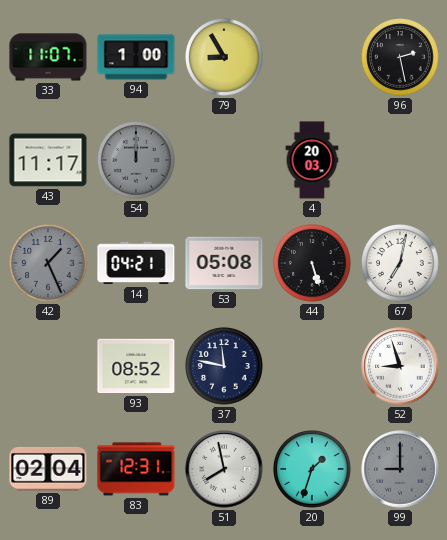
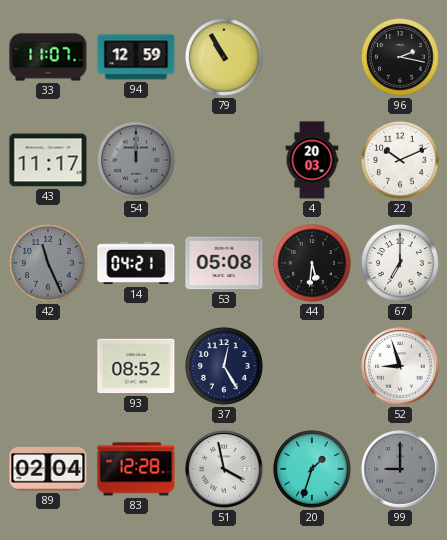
94: 1:00 -> 12:59
79: 8:55 -> 10:55
96: 2:28 -> 2:17
22: none -> 10:11
42: 1:26 -> 11:26
44: 5:27 -> 5:31
67: 7:02 -> 7:00
37: 11:47 -> 12:25
83: 12:31 -> 12:28
51: 7:58 -> 3:58
